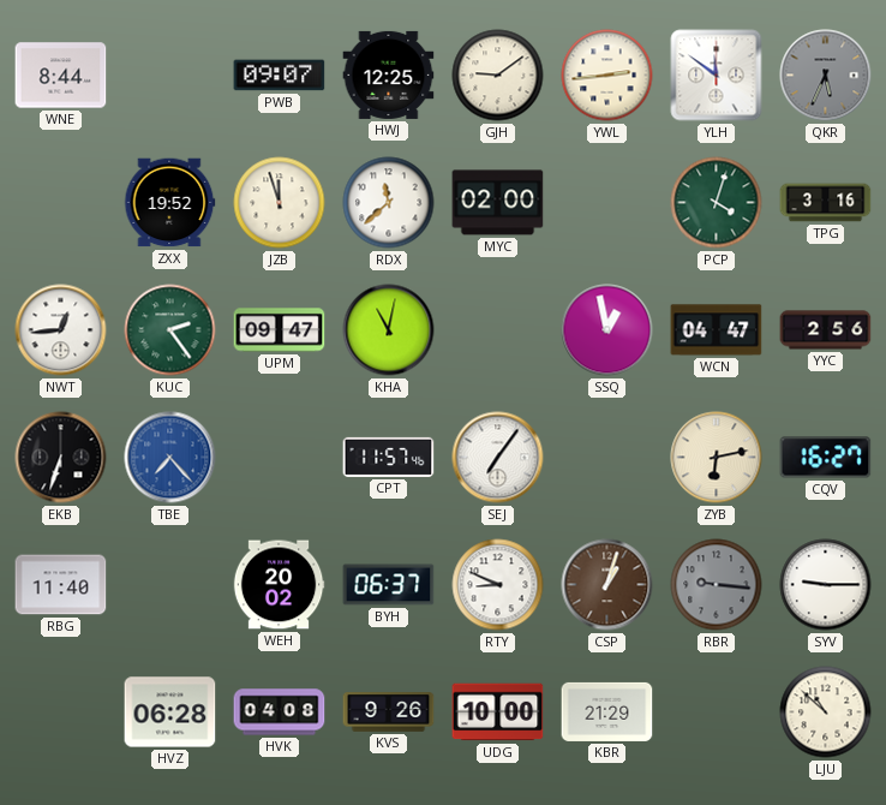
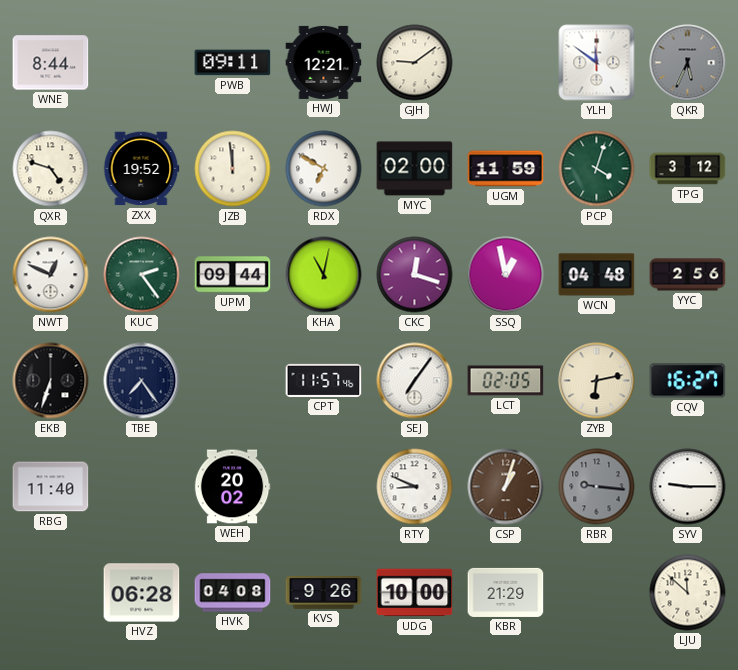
PWB: 09:07 -> 09:11
HWJ: 12:25 -> 12:21
YWL: 2:44 -> none
QXR: none -> 4:48
JZB: 11:57 -> 11:59
RDX: 11:38 -> 6:50
UGM: none -> 11:59
TPG: 3:16 -> 3:12
NWT: 12:44 -> 12:49
UPM: 09:47 -> 09:44
CKC: none -> 12:18
WCN: 04:47 -> 04:48
TBE: 7:23 -> 7:24
TBE dial: blue -> navy
LCT: none -> 02:05
BYH: 06:37 -> none
LJU: 10:52 -> 11:52
